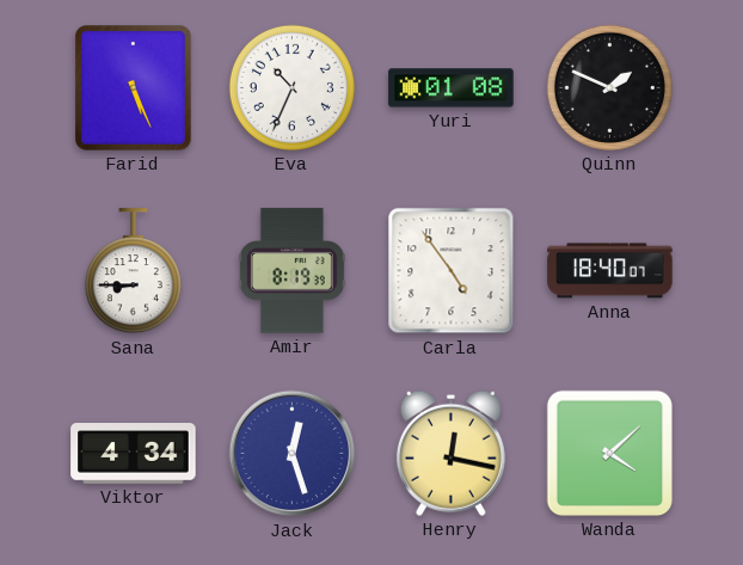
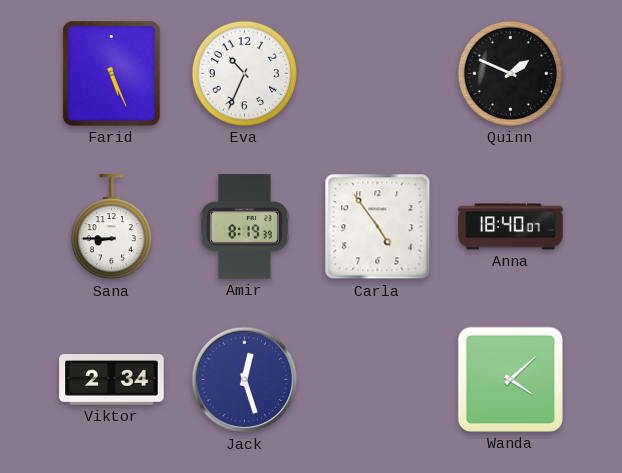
Yuri: 01:08 -> none
Viktor: 4:34 -> 2:34
Henry: 12:17 -> none
